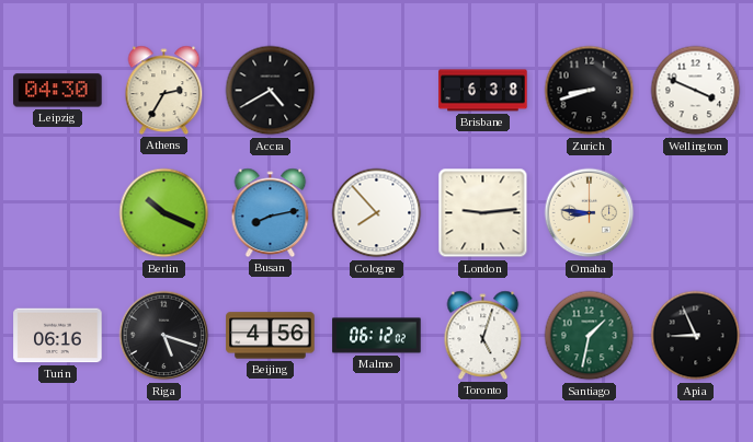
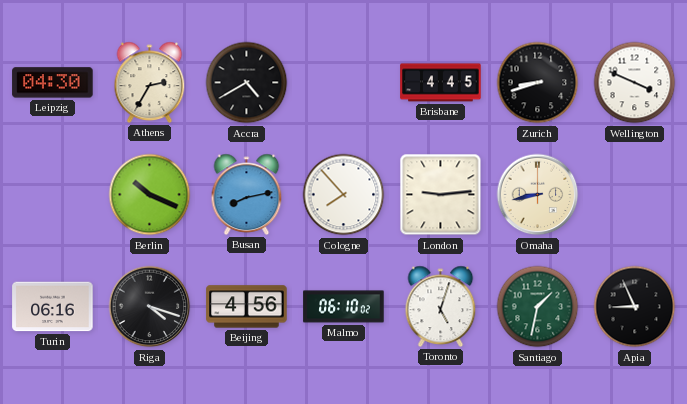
Brisbane: 6:38 -> 4:45
Omaha: 8:46 -> 8:43
Riga: 5:18 -> 4:18
Malmo: 06:12 -> 06:10
